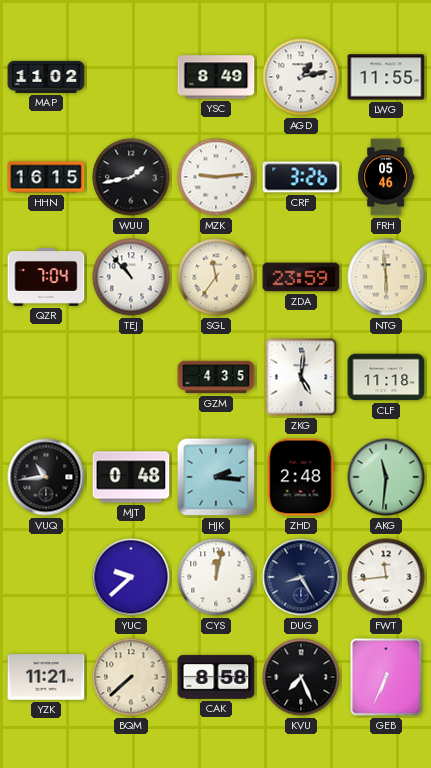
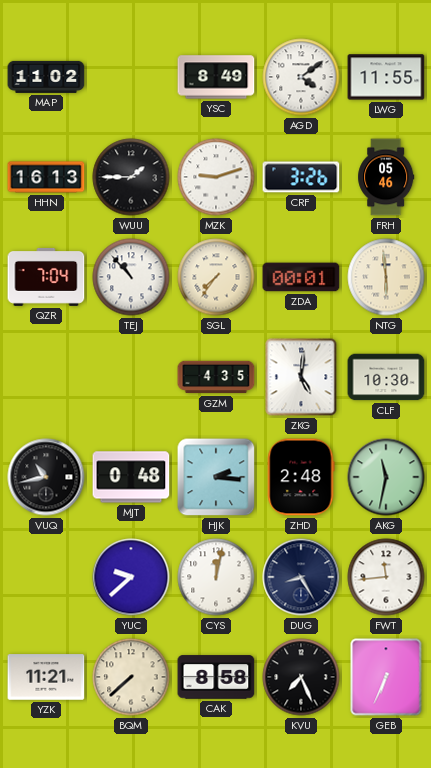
AGD: 1:13 -> 4:09
HHN: 16:15 -> 16:13
WUU: 1:43 -> 1:45
MZK: 9:14 -> 9:12
SGL: 11:36 -> 7:36
ZDA: 23:59 -> 00:01
CLF: 11:18 -> 10:30
VUQ: 10:44 -> 10:43
AKG: 11:31 -> 11:32
